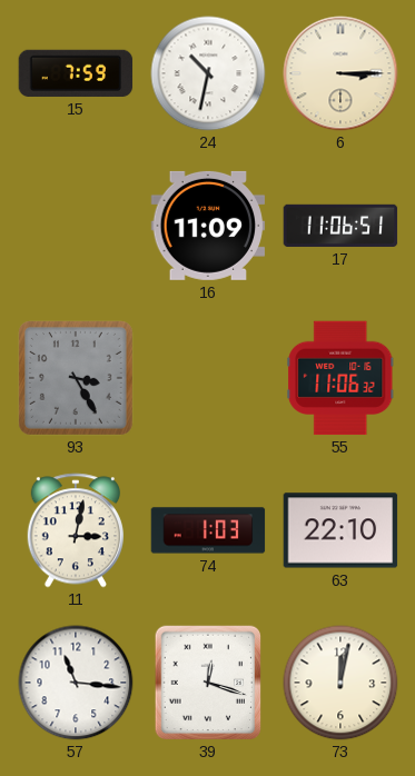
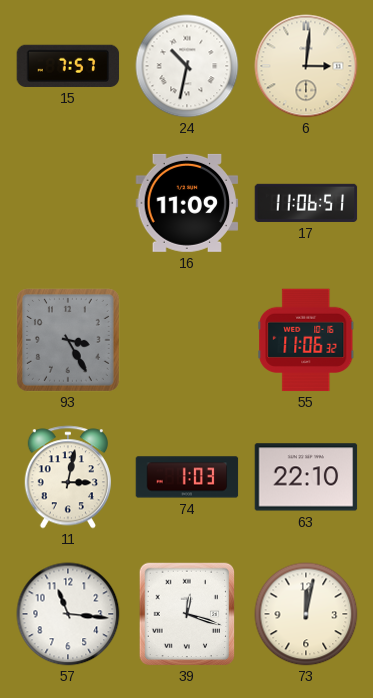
15: 7:59 -> 7:57
6: 3:15 -> 3:01
